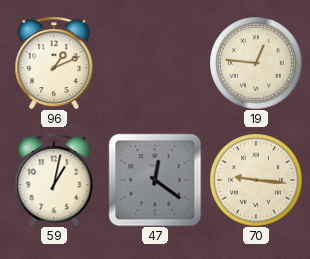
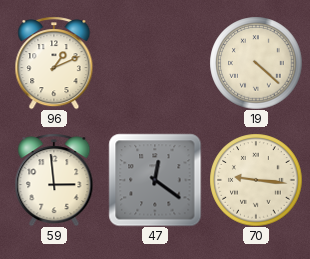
19: 12:46 -> 4:22
59: 1:02 -> 2:59
